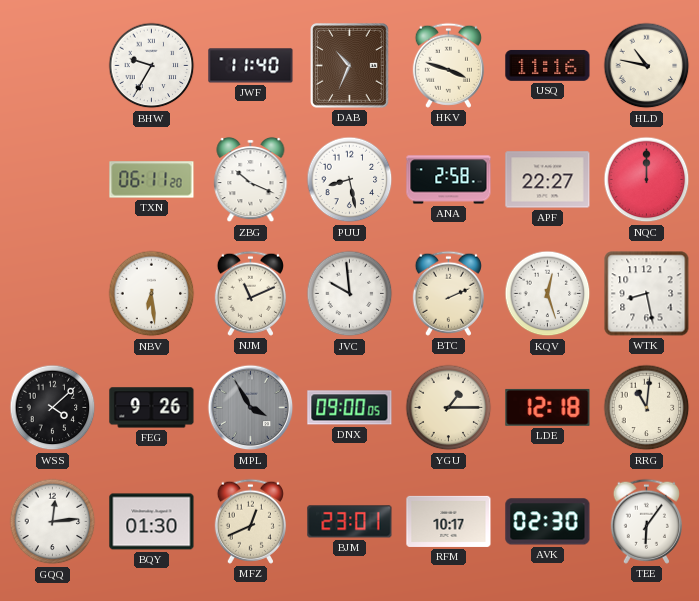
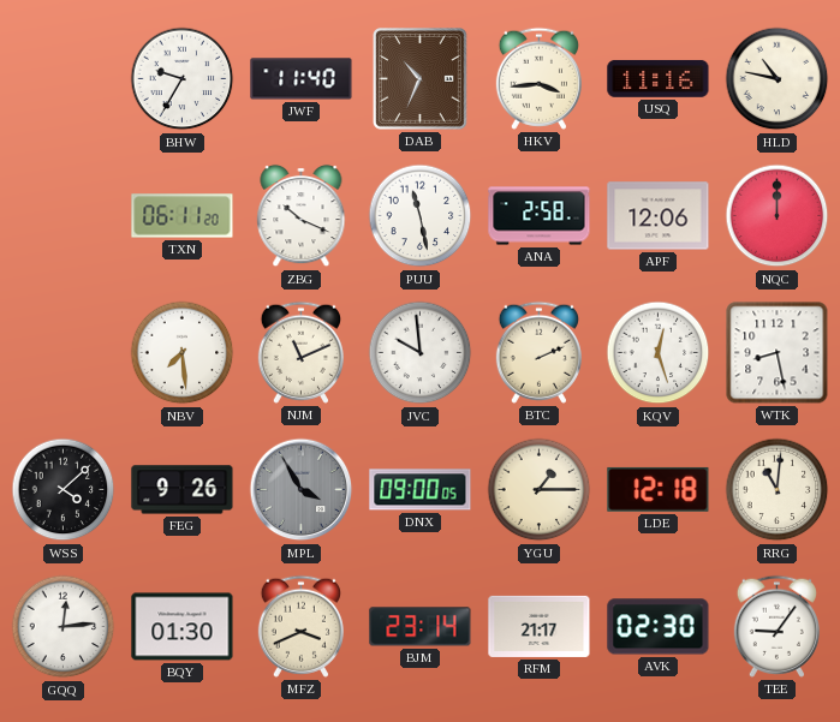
HKV: 3:48 -> 3:44
PUU: 8:28 -> 11:28
APF: 22:27 -> 12:06
NBV: 6:29 -> 7:29
MFZ: 12:41 -> 3:41
BJM: 23:01 -> 23:14
RFM: 10:17 -> 21:17
TEE: 6:06 -> 9:06
